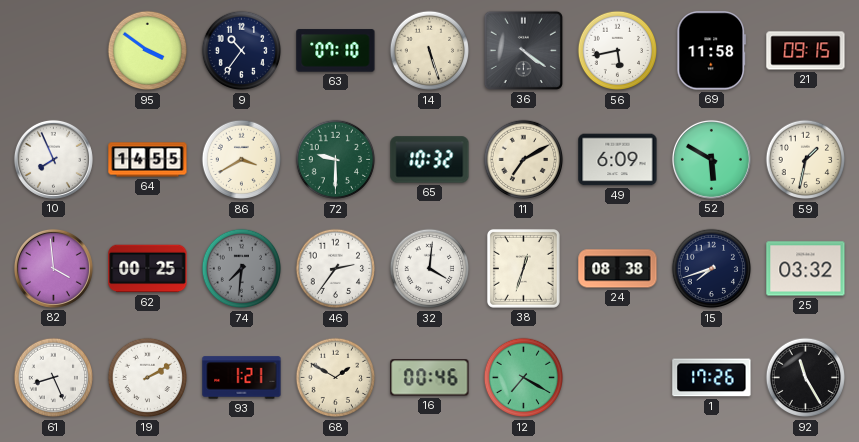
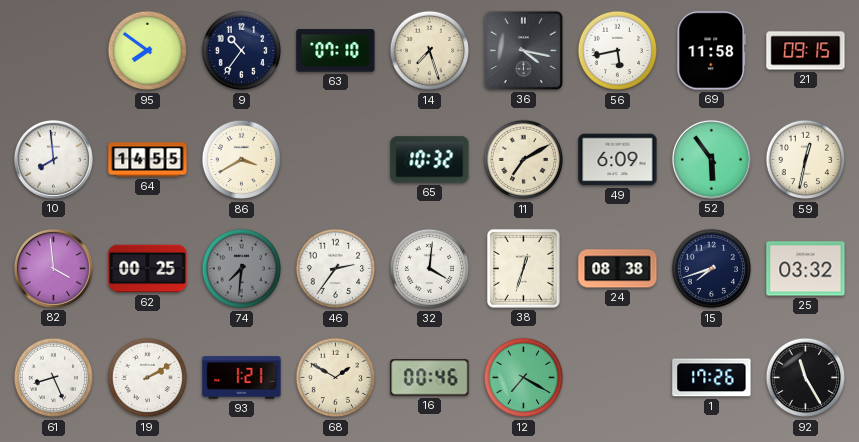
95: 3:51 -> 7:51
14: 5:27 -> 7:27
36: 4:21 -> 4:17
10: 7:56 -> 7:59
72: 9:30 -> none
52: 5:50 -> 5:54
59: 1:32 -> 12:32
